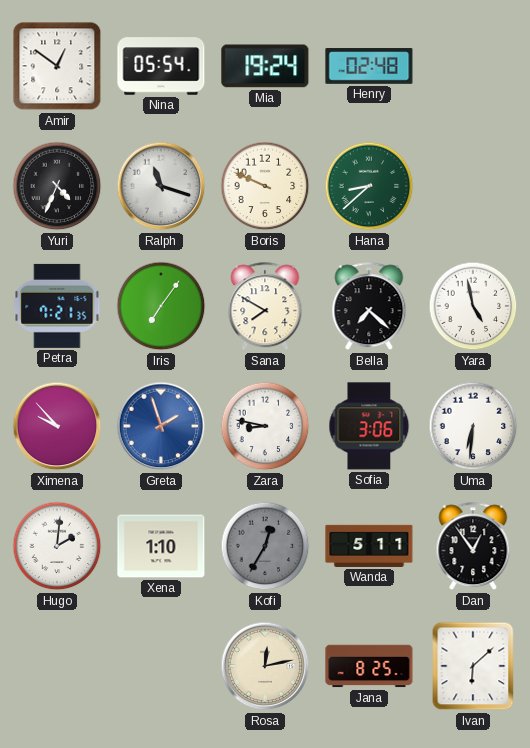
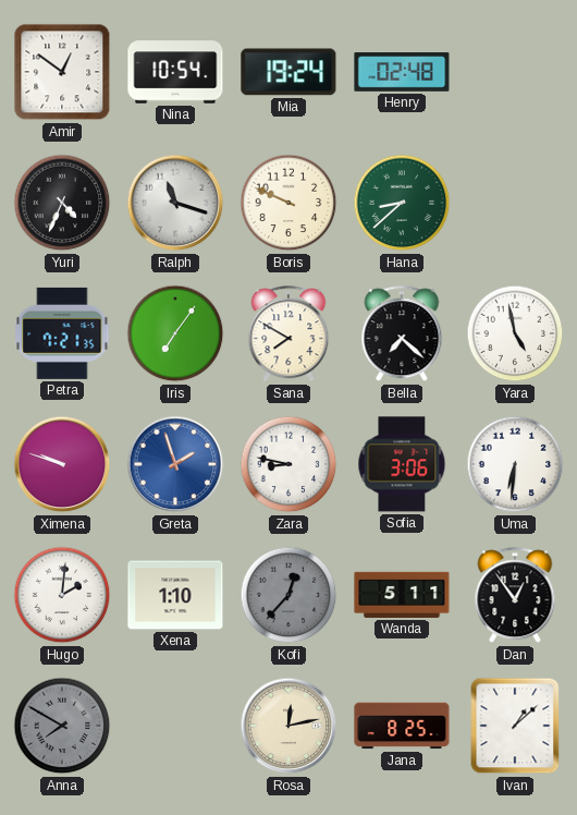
Nina: 05:54 -> 10:54
Ximena: 9:53 -> 9:48
Kofi: 12:35 -> 12:37
Anna: none -> 7:50
Ivan: 6:08 -> 1:08
